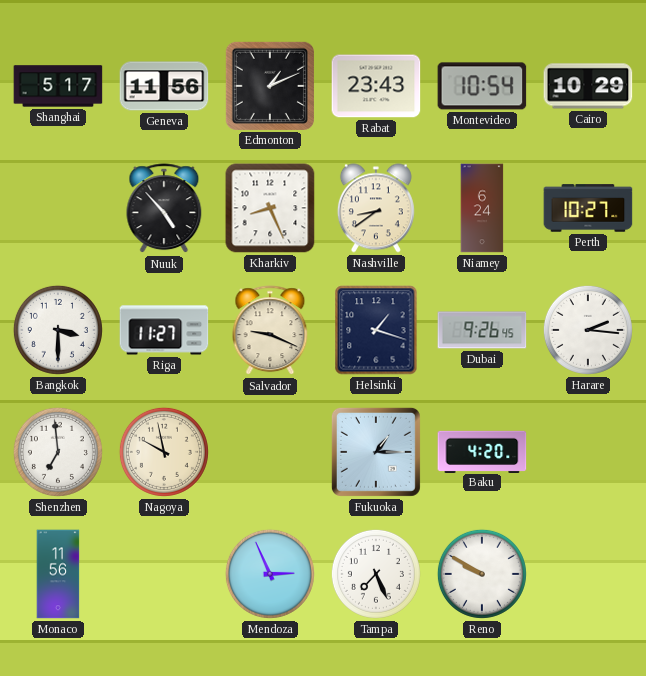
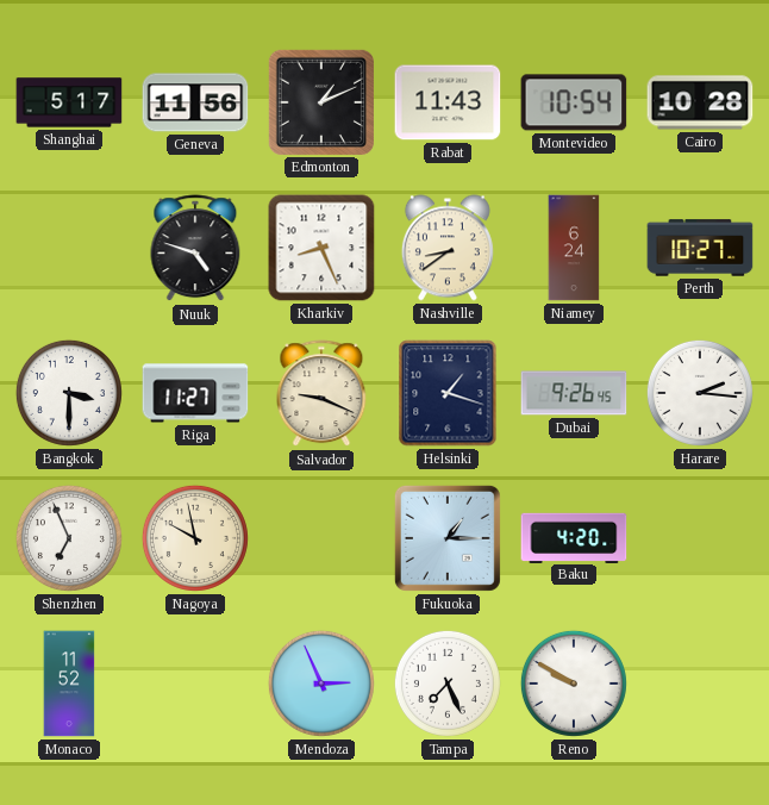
Rabat: 23:43 -> 11:43
Cairo: 10:29 -> 10:28
Nuuk: 4:53 -> 4:48
Shenzhen: 6:59 -> 6:56
Monaco: 11:56 -> 11:52
